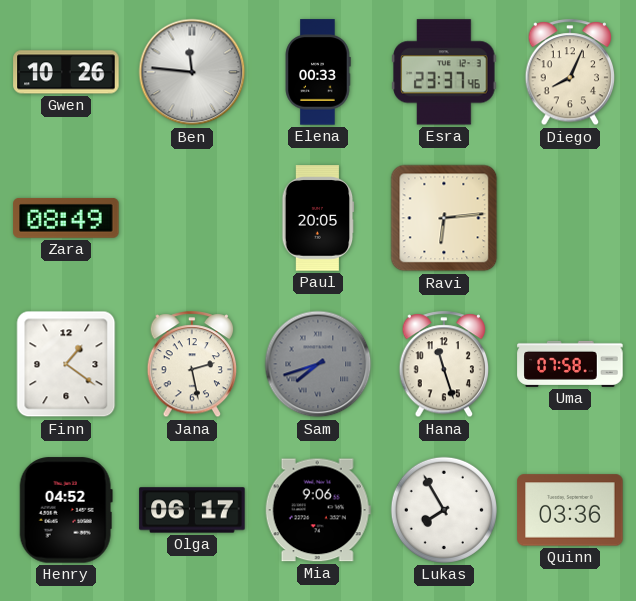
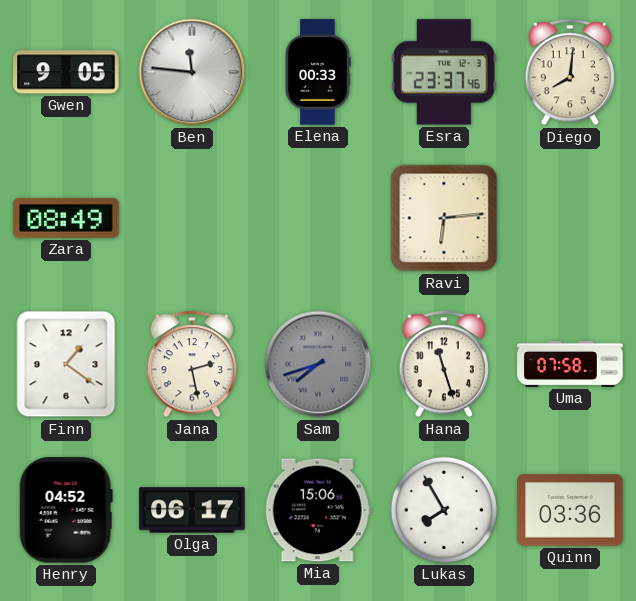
Gwen: 10:26 -> 9:05
Diego: 8:04 -> 8:01
Paul: 20:05 -> none
Mia: 9:06 -> 15:06
